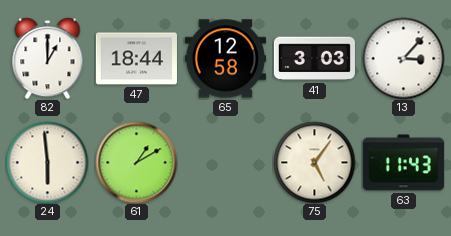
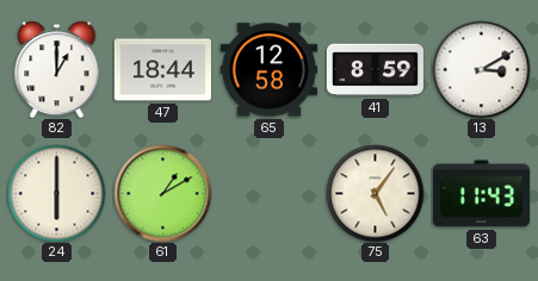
41: 3:03 -> 8:59
13: 3:07 -> 3:10
24: 5:59 -> 6:00
